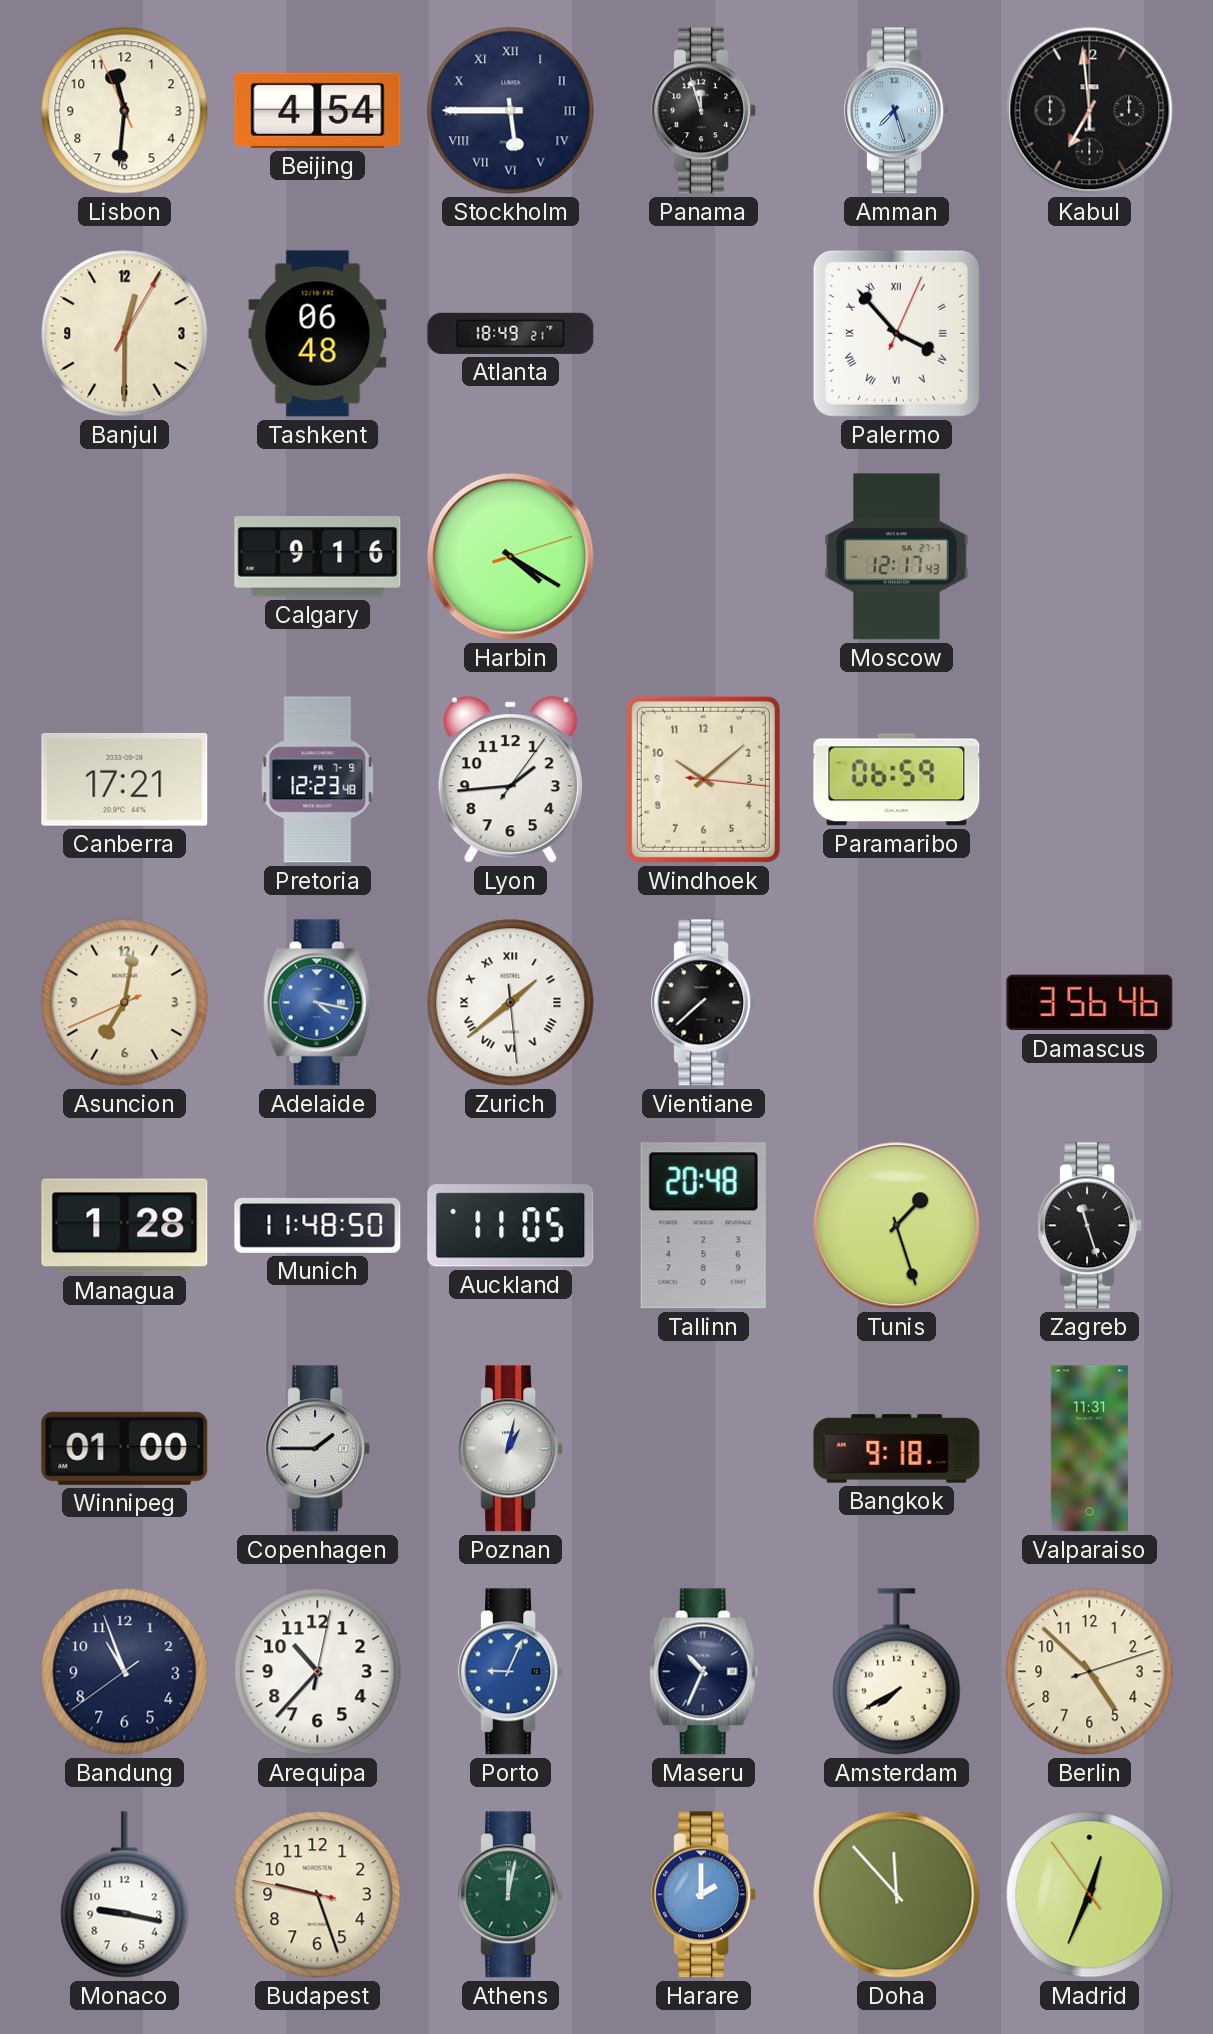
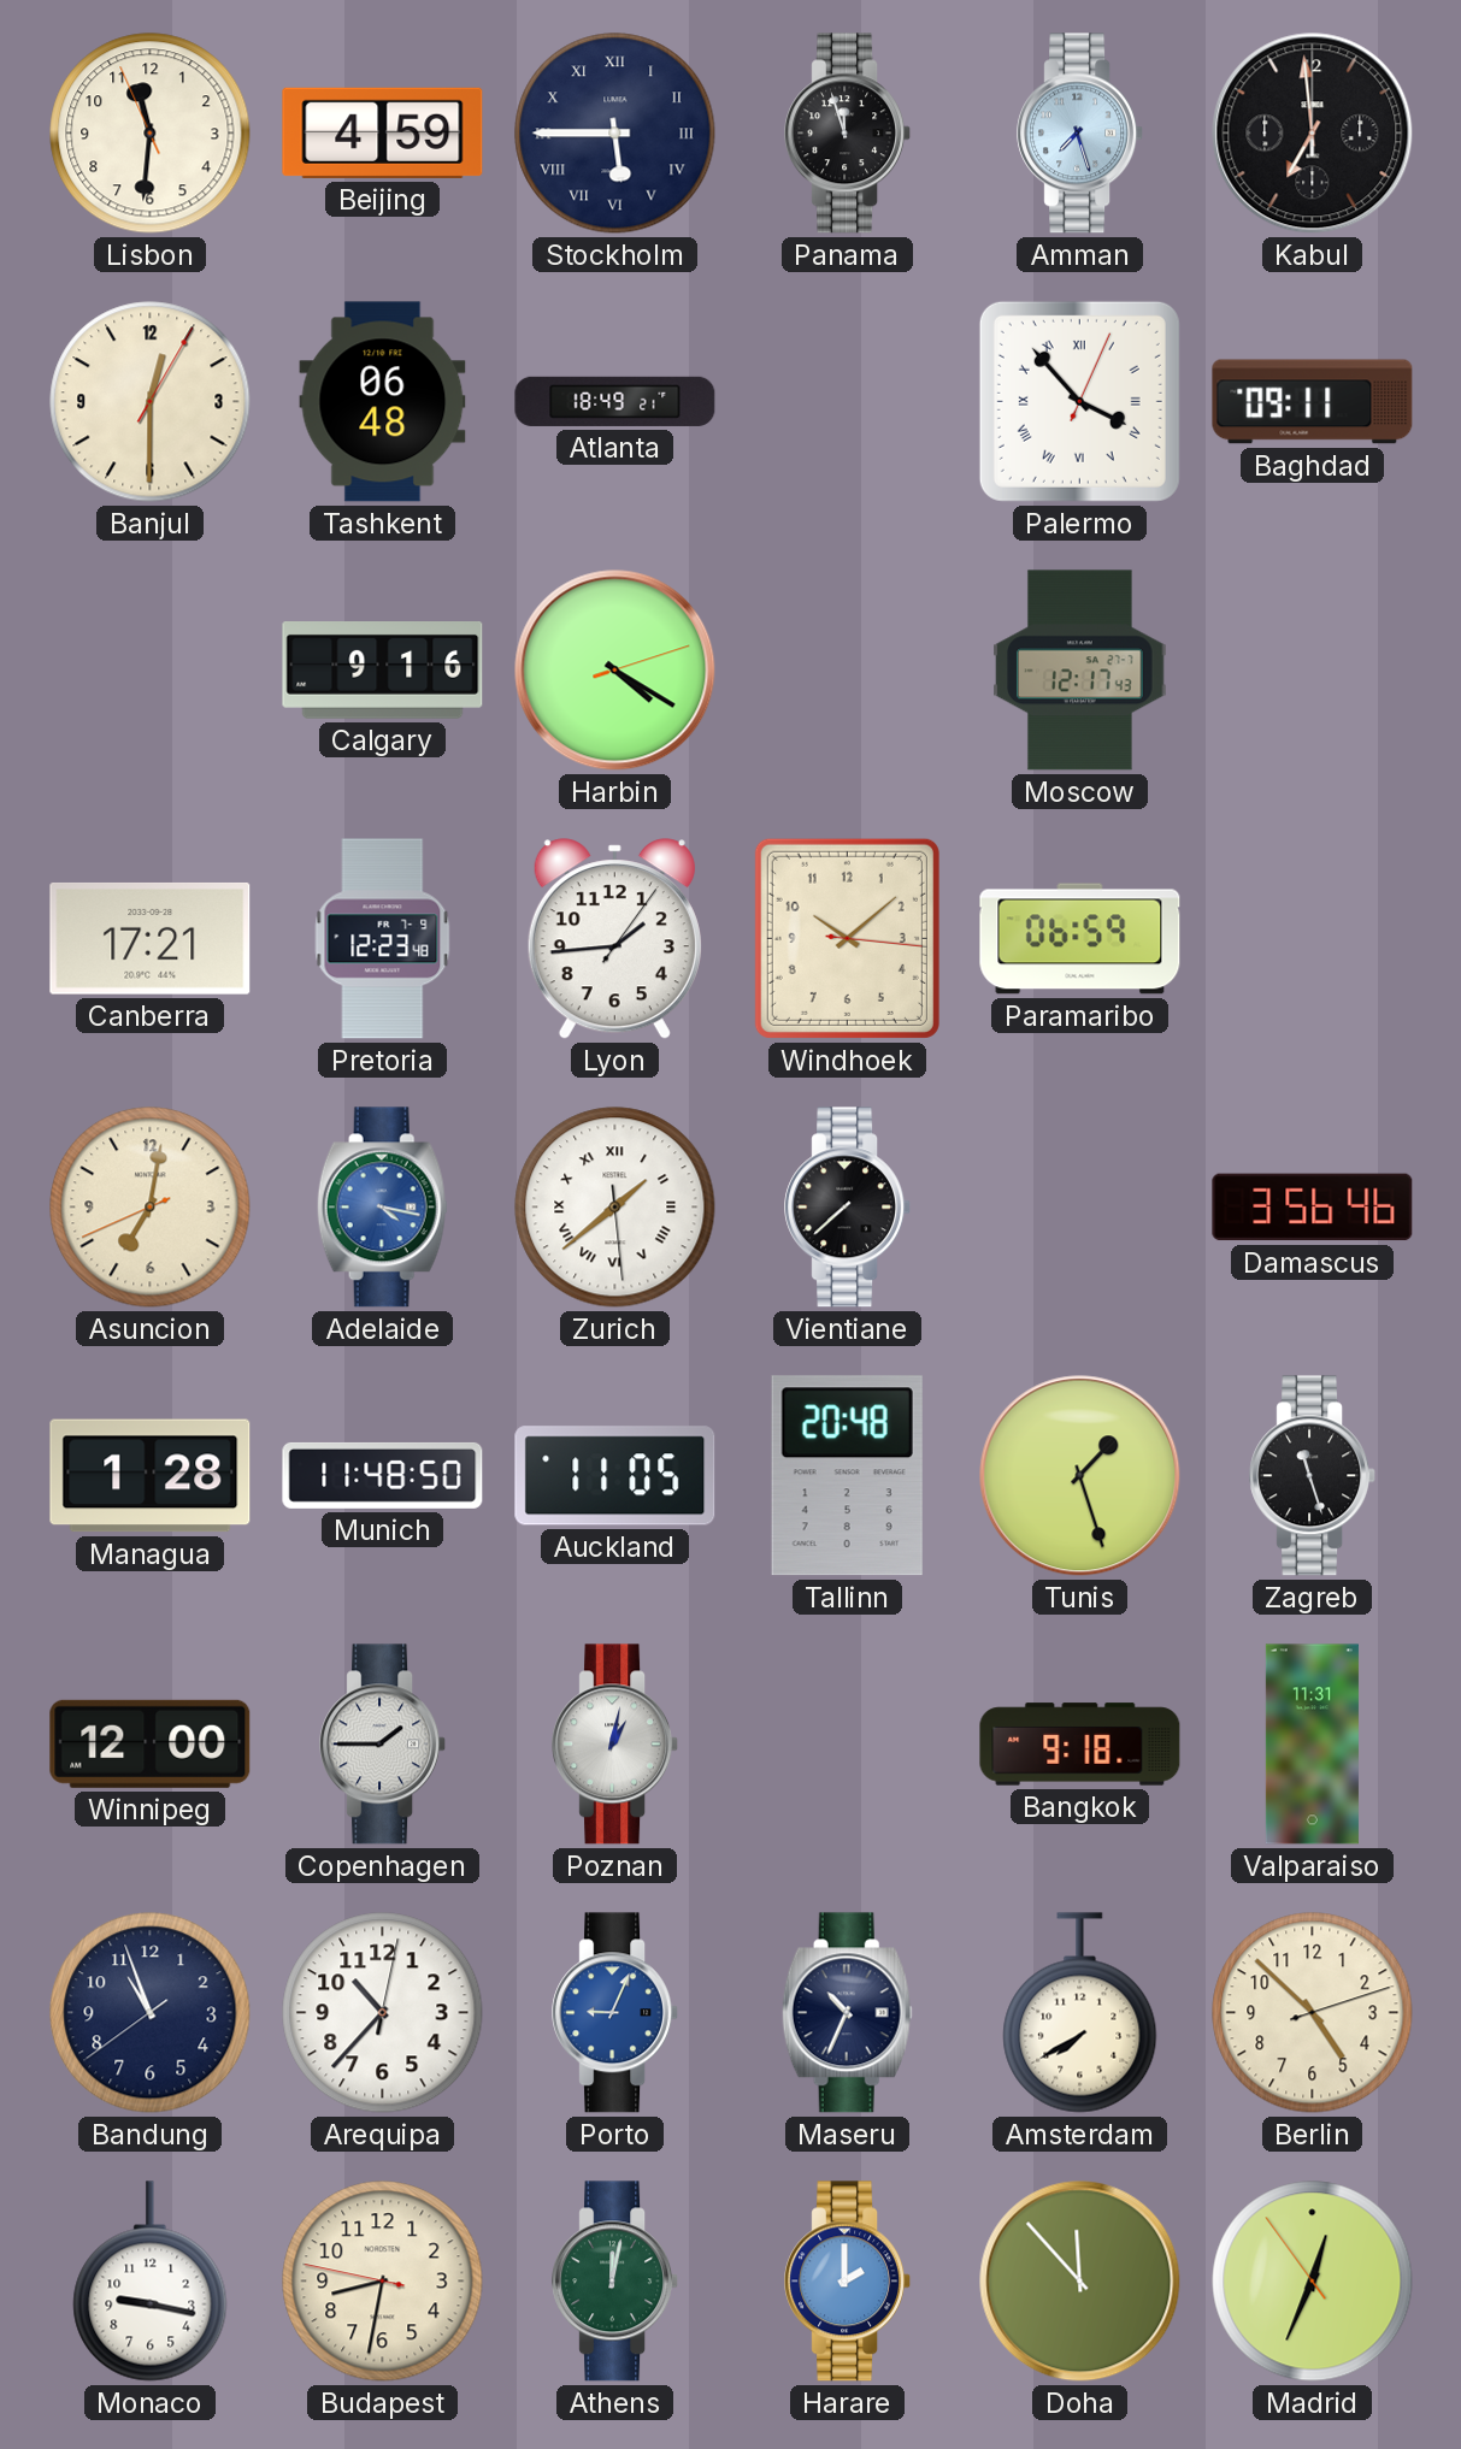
Beijing: 4:54 -> 4:59
Baghdad: none -> 09:11
Winnipeg: 01:00 -> 12:00
Budapest: 9:26 -> 8:31
